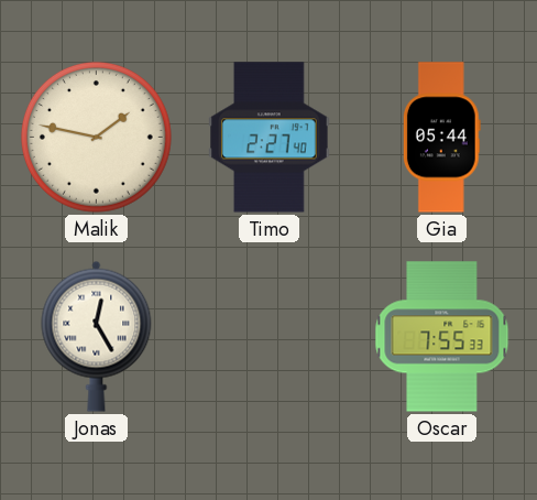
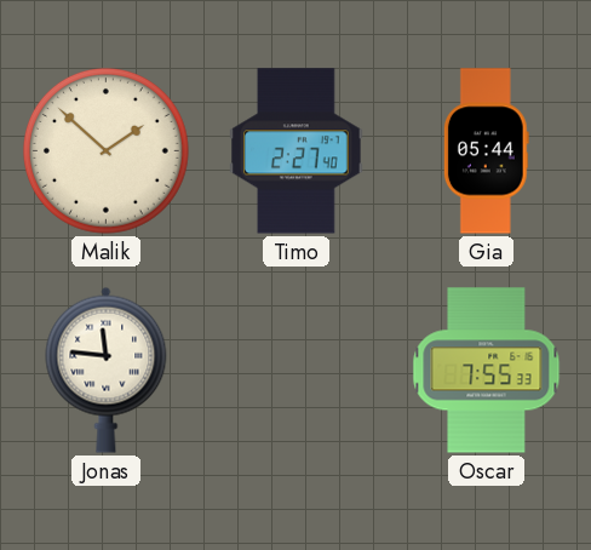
Malik: 1:47 -> 1:52
Jonas: 12:25 -> 11:46
